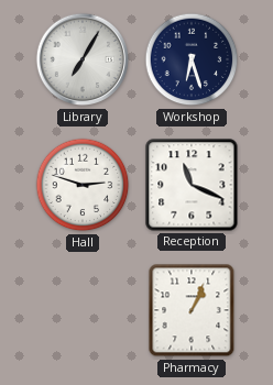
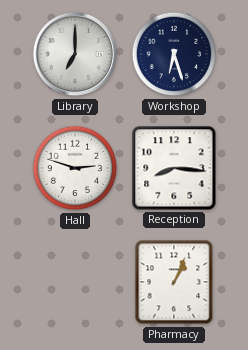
Library: 7:05 -> 7:00
Reception: 11:19 -> 8:16
